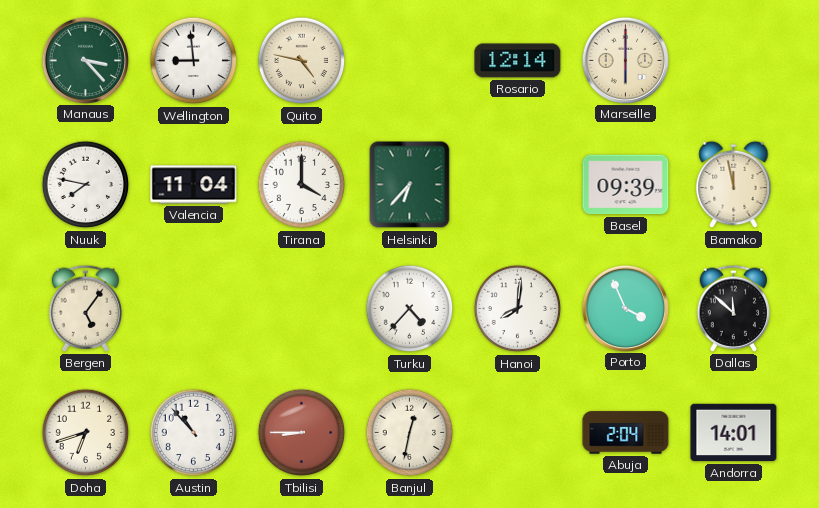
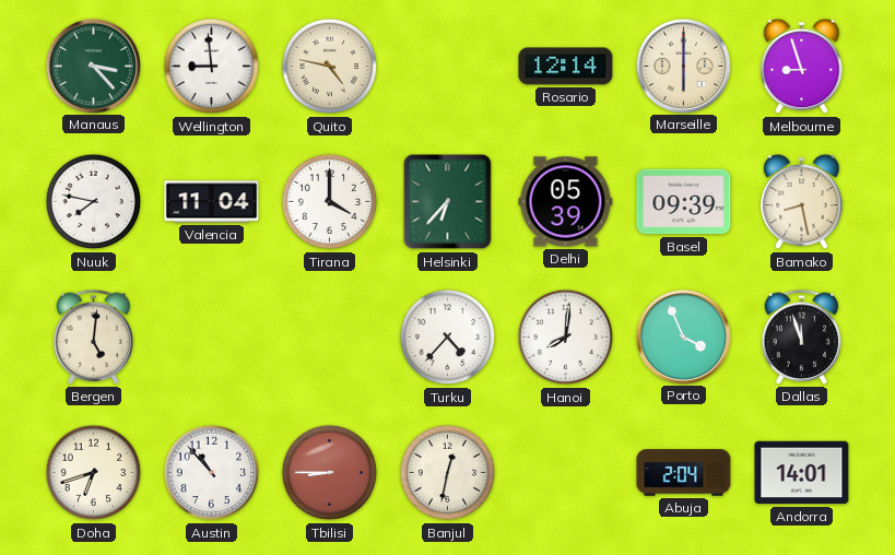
Melbourne: none -> 8:57
Delhi: none -> 05:39
Bamako: 11:58 -> 8:28
Bergen: 5:06 -> 5:01
Dallas: 11:52 -> 11:57
